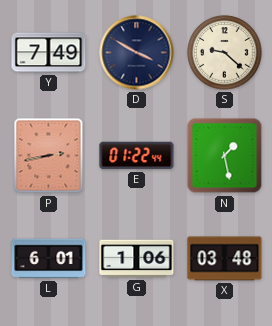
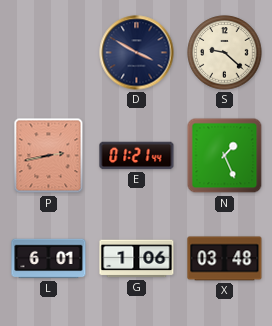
Y: 7:49 -> none
E: 01:22 -> 01:21
N: 1:28 -> 1:26
